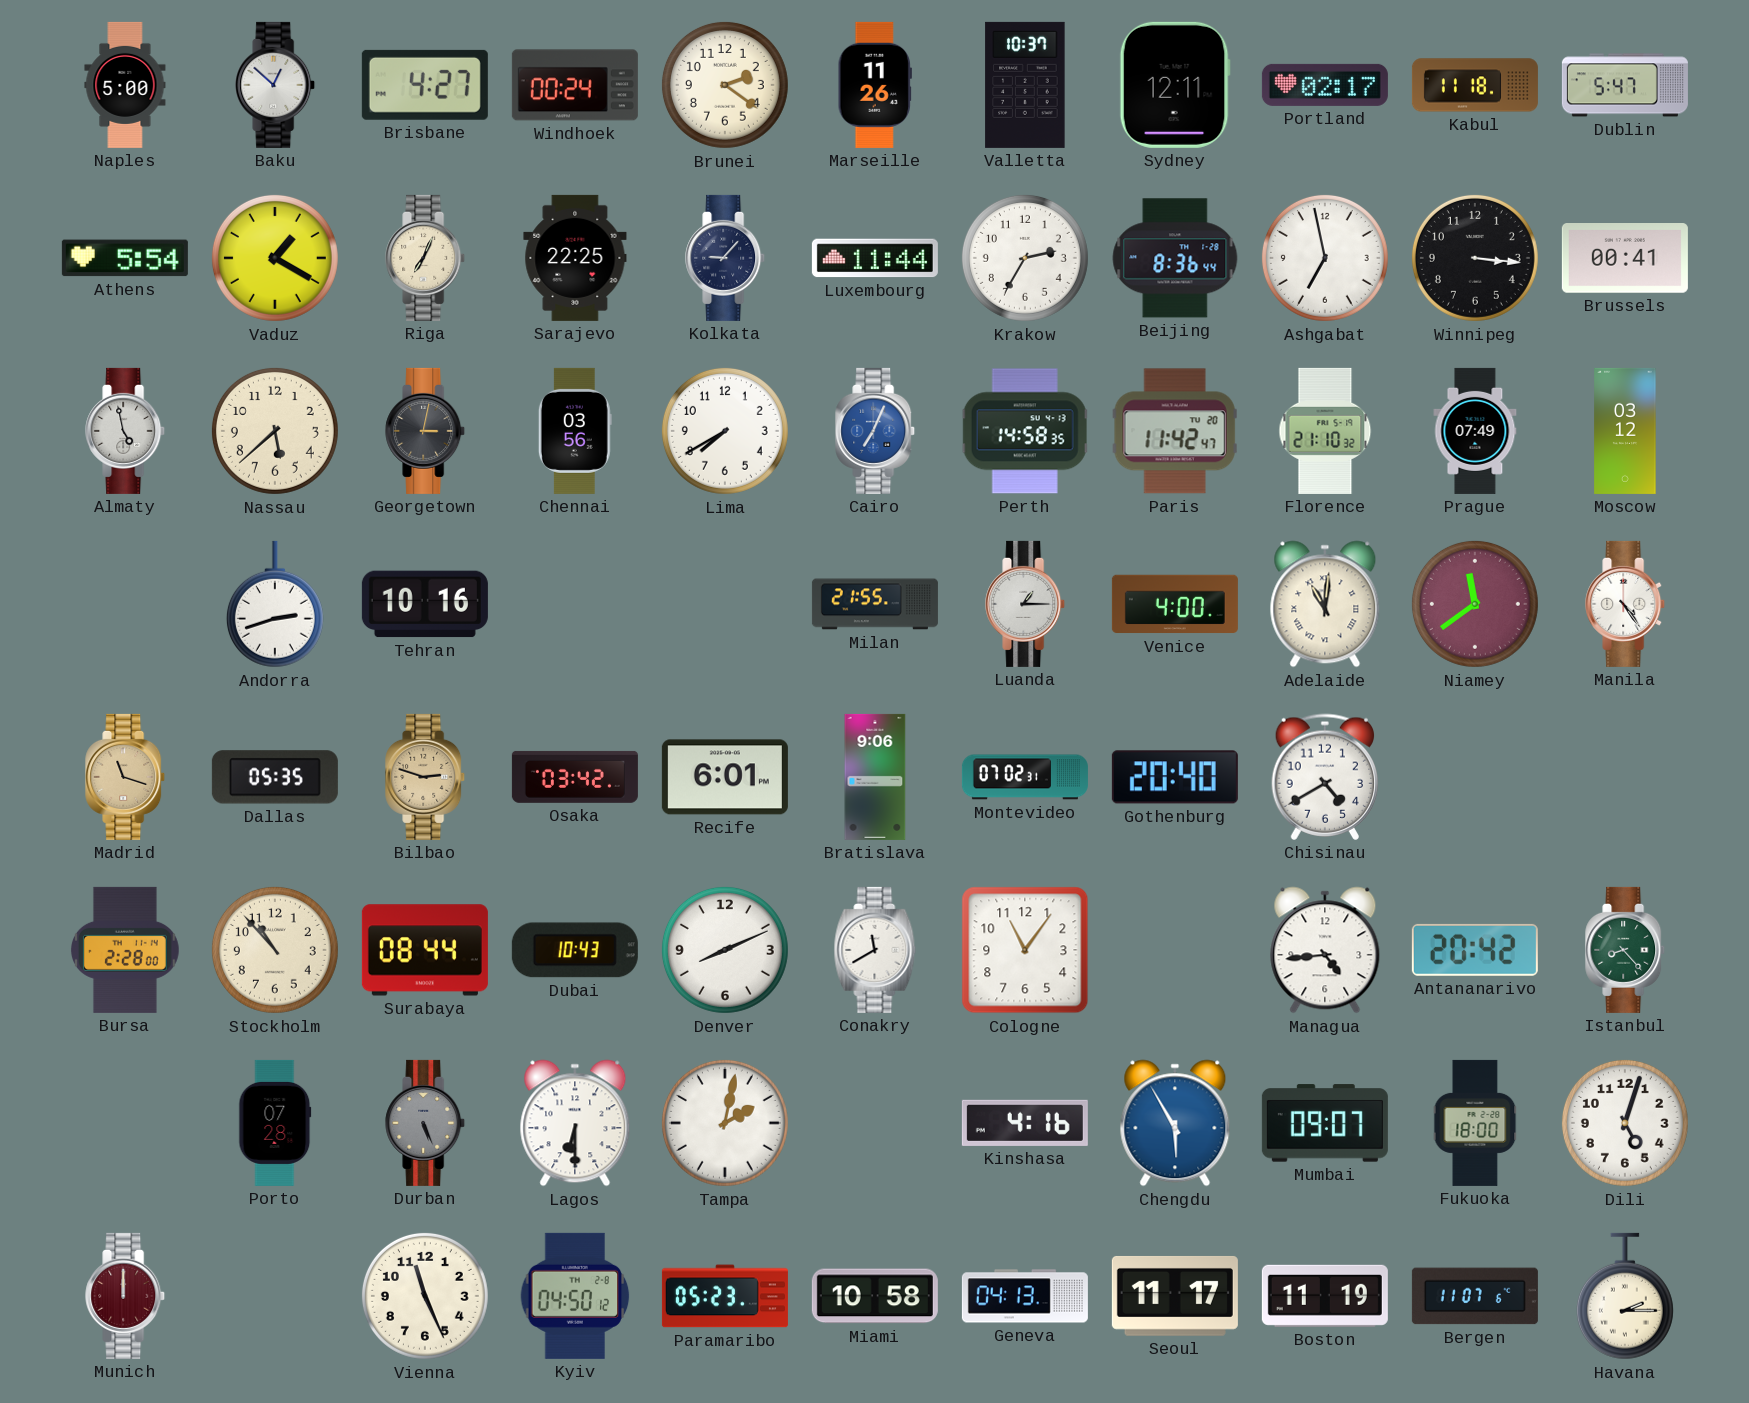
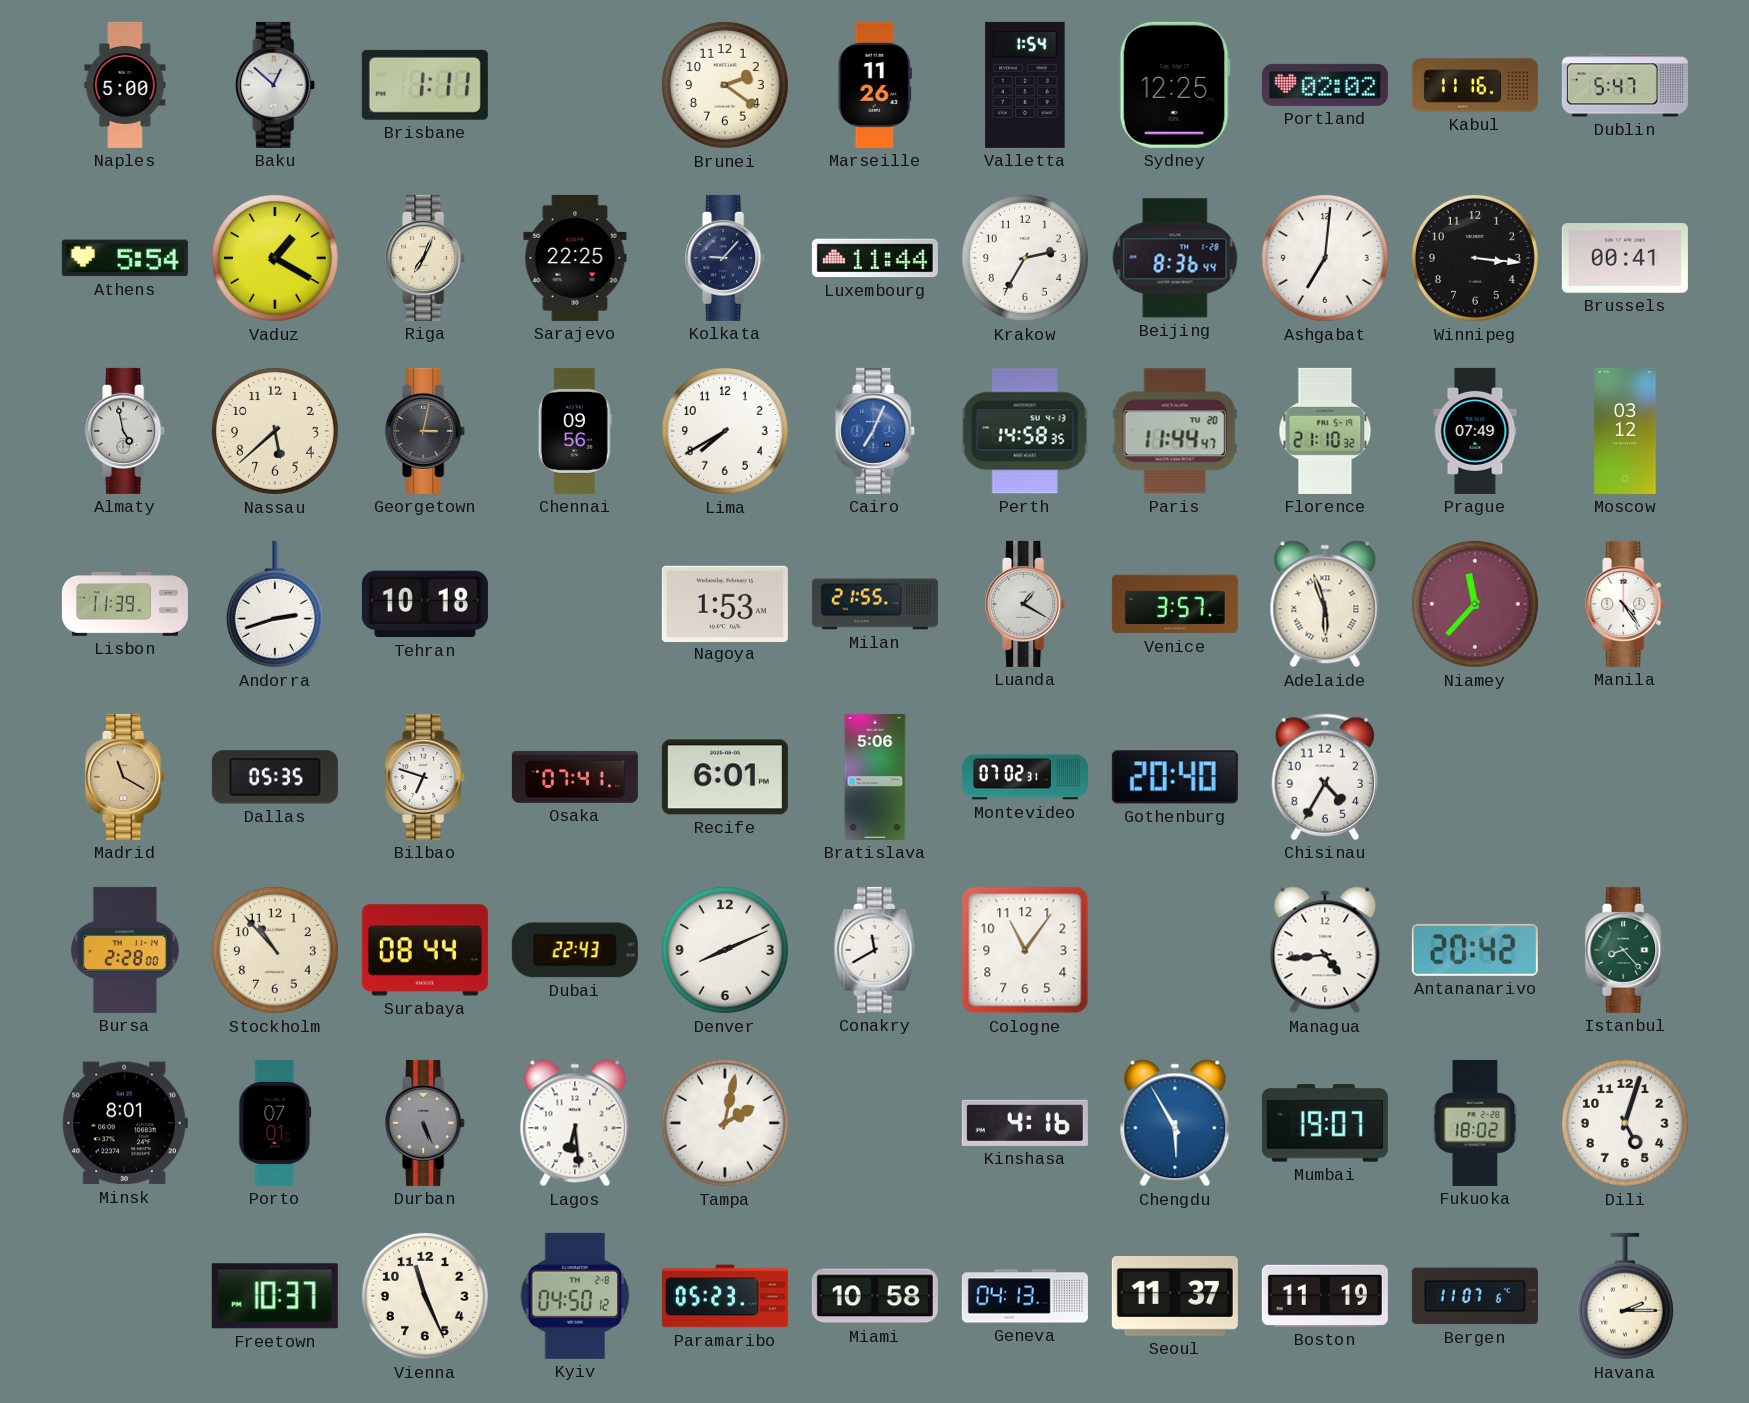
Brisbane: 4:27 -> 1:11
Windhoek: 00:24 -> none
Valletta: 10:37 -> 1:54
Sydney: 12:11 -> 12:25
Portland: 02:17 -> 02:02
Kabul: 11:18 -> 11:16
Ashgabat: 6:58 -> 7:01
Chennai: 03:56 -> 09:56
Paris: 11:42 -> 11:44
Lisbon: none -> 11:39
Tehran: 10:16 -> 10:18
Nagoya: none -> 1:53
Luanda: 1:15 -> 1:20
Venice: 4:00 -> 3:57
Adelaide: 11:01 -> 5:57
Niamey: 11:39 -> 11:37
Madrid: 11:18 -> 11:20
Bilbao: 2:48 -> 6:48
Bilbao dial: champagne -> white
Osaka: 03:42 -> 07:41
Bratislava: 9:06 -> 5:06
Chisinau: 4:40 -> 4:35
Dubai: 10:43 -> 22:43
Minsk: none -> 8:01
Porto: 07:28 -> 07:01
Lagos: 6:30 -> 6:29
Mumbai: 09:07 -> 19:07
Fukuoka: 18:00 -> 18:02
Munich: 12:00 -> none
Freetown: none -> 10:37
Seoul: 11:17 -> 11:37
